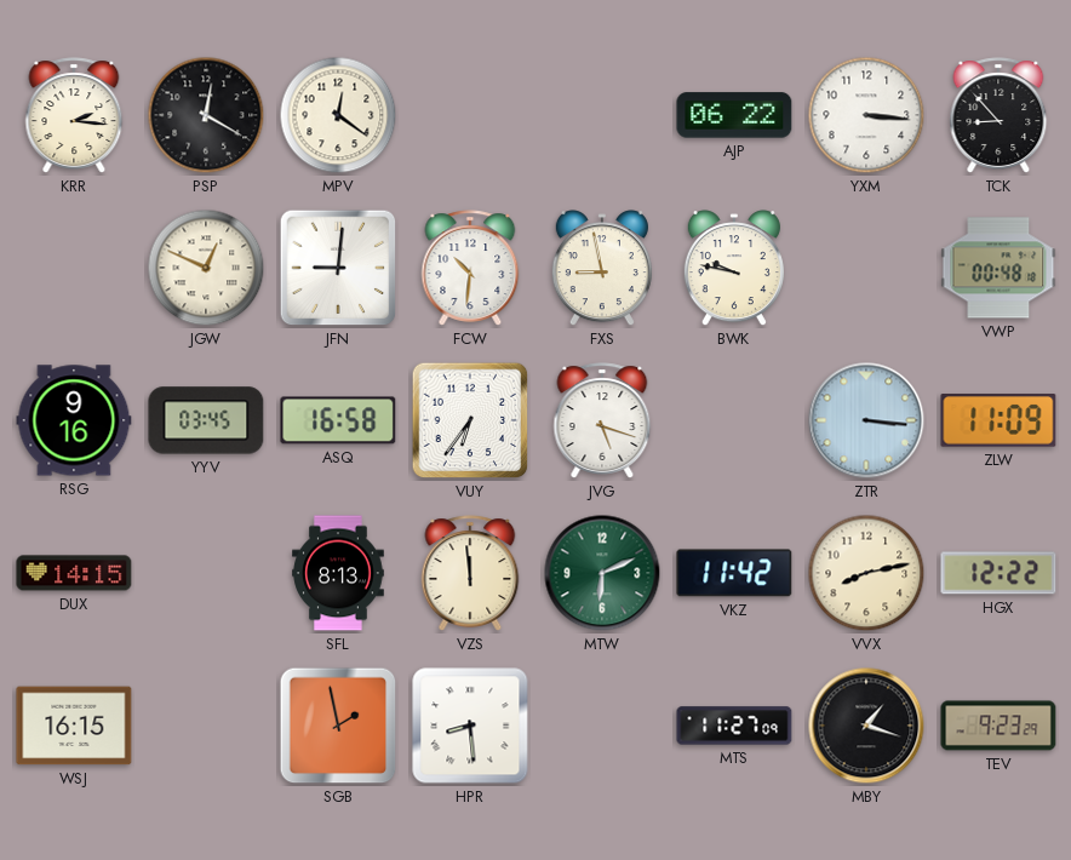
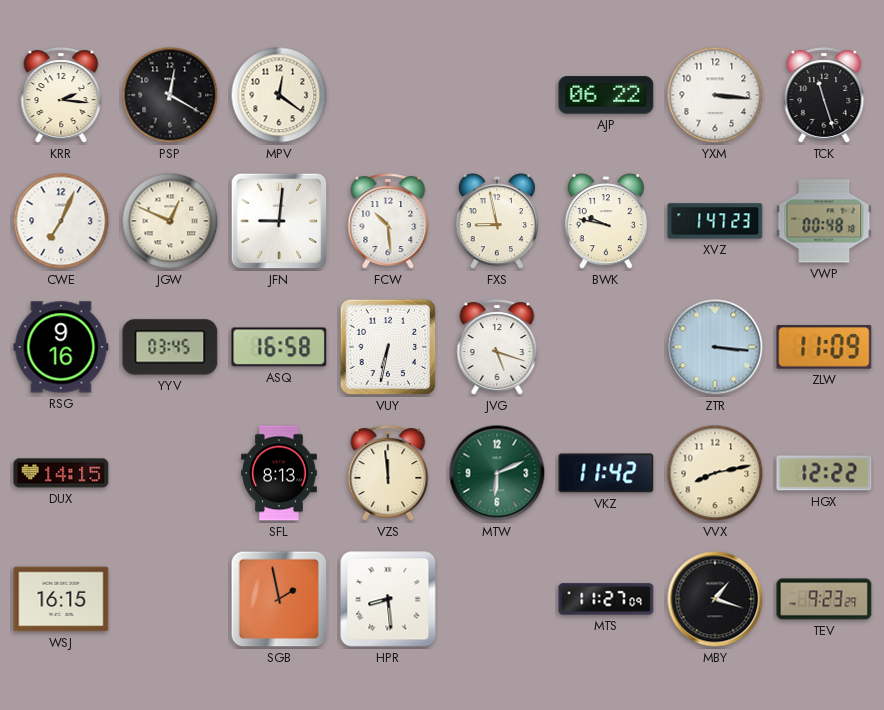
TCK: 8:53 -> 11:27
CWE: none -> 7:04
FCW: 10:31 -> 10:29
XVZ: none -> 1:47
VUY: 6:36 -> 6:32
